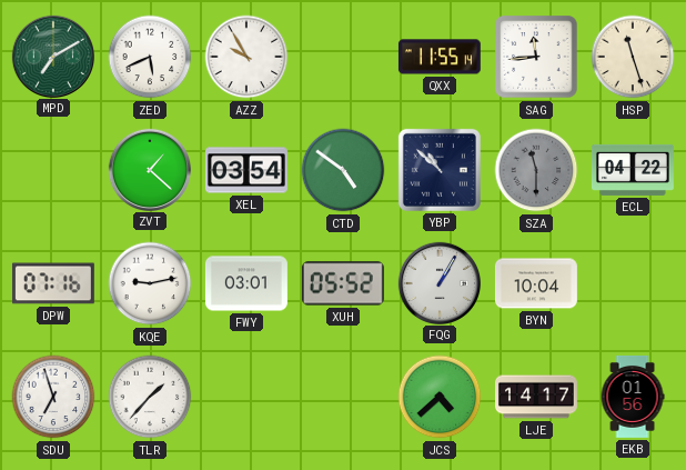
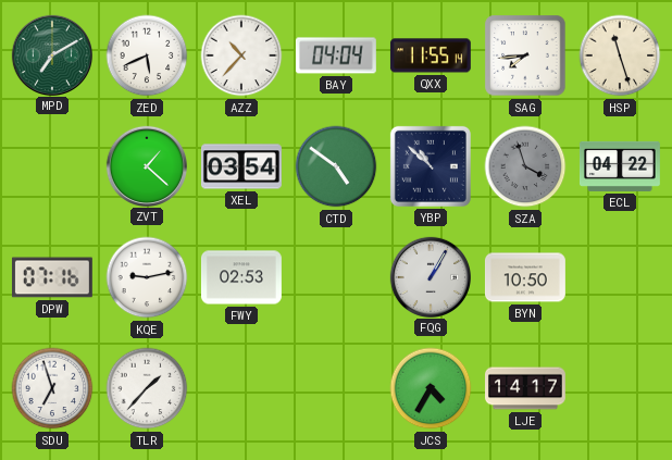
AZZ: 9:55 -> 10:37
BAY: none -> 04:04
SAG: 11:44 -> 7:44
SZA: 11:30 -> 3:57
FWY: 03:01 -> 02:53
XUH: 05:52 -> none
BYN: 10:04 -> 10:50
JCS: 4:38 -> 4:35
EKB: 01:56 -> none
